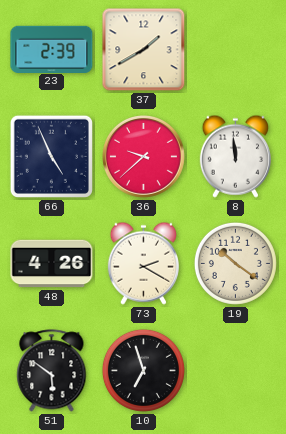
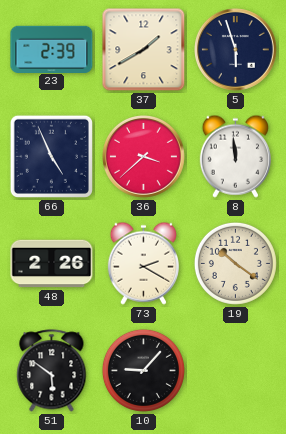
5: none -> 5:57
36: 9:38 -> 3:38
48: 4:26 -> 2:26
10: 6:57 -> 9:07
